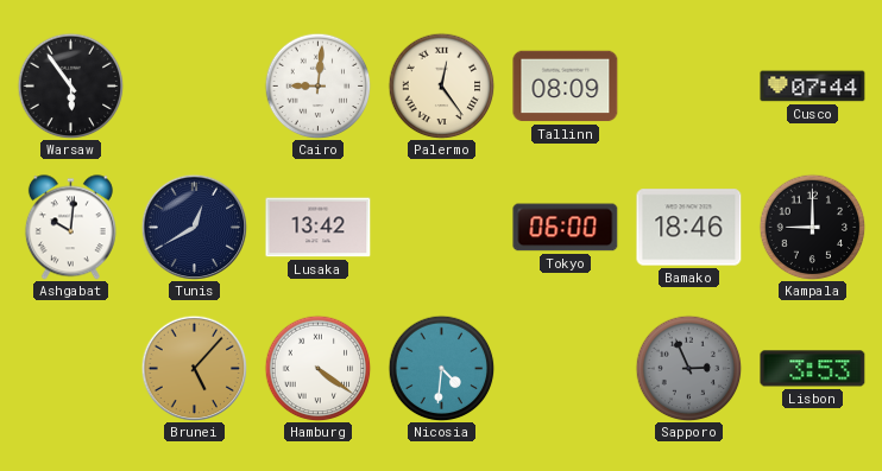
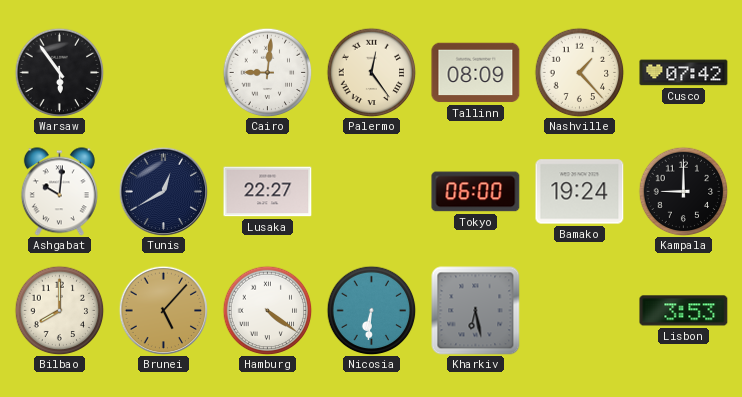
Nashville: none -> 1:23
Cusco: 07:44 -> 07:42
Lusaka: 13:42 -> 22:27
Bamako: 18:46 -> 19:24
Bilbao: none -> 8:00
Nicosia: 4:31 -> 6:31
Kharkiv: none -> 6:28
Sapporo: 2:56 -> none
